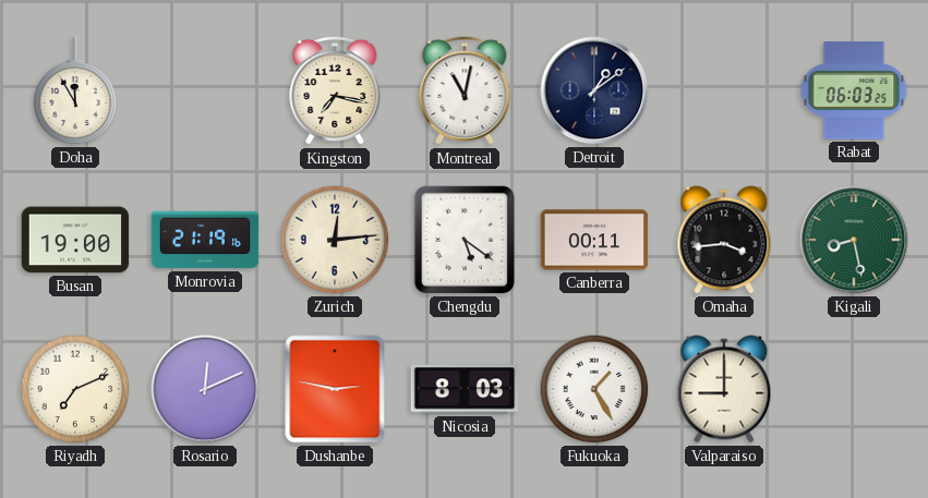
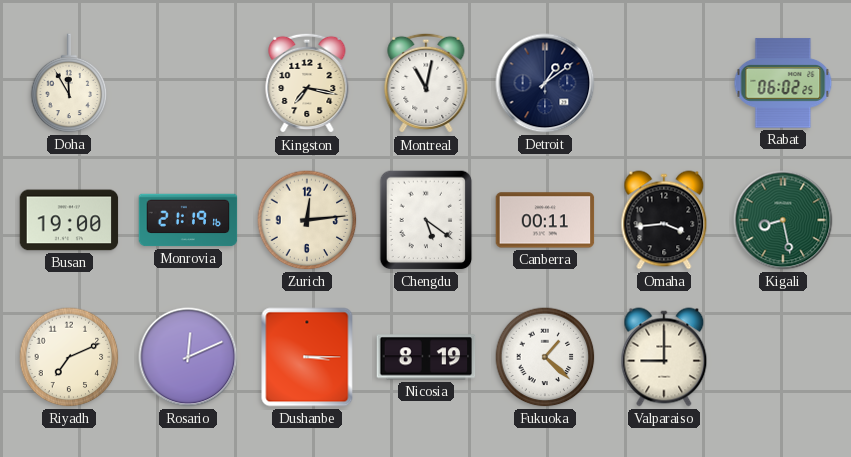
Rabat: 06:03 -> 06:02
Dushanbe: 2:47 -> 3:15
Nicosia: 8:03 -> 8:19
Fukuoka: 1:25 -> 1:22
